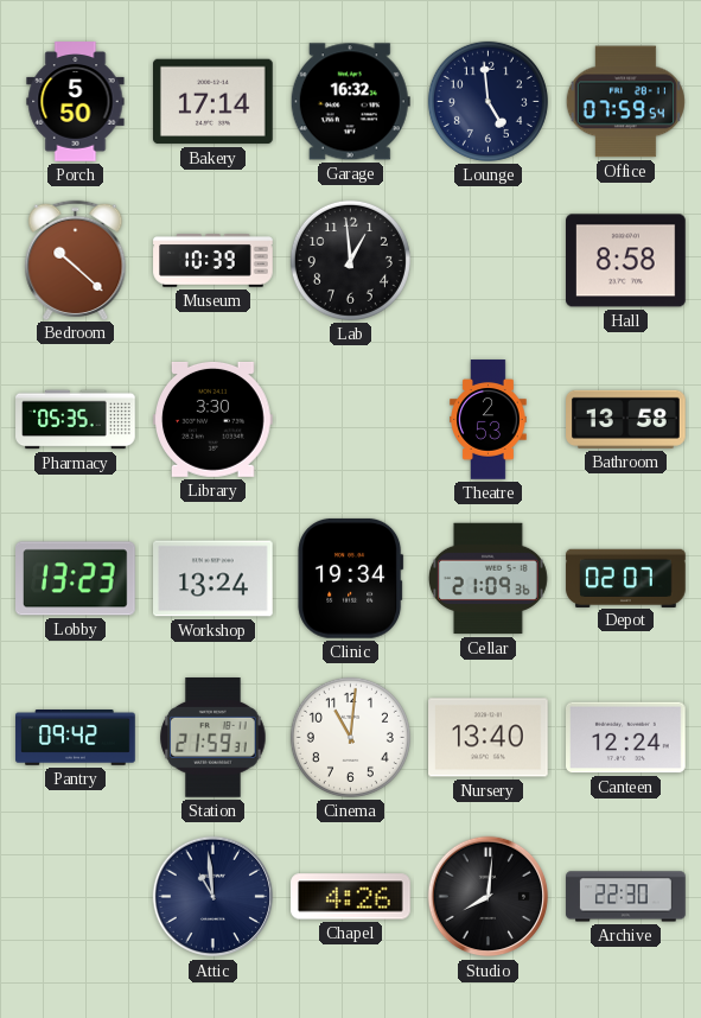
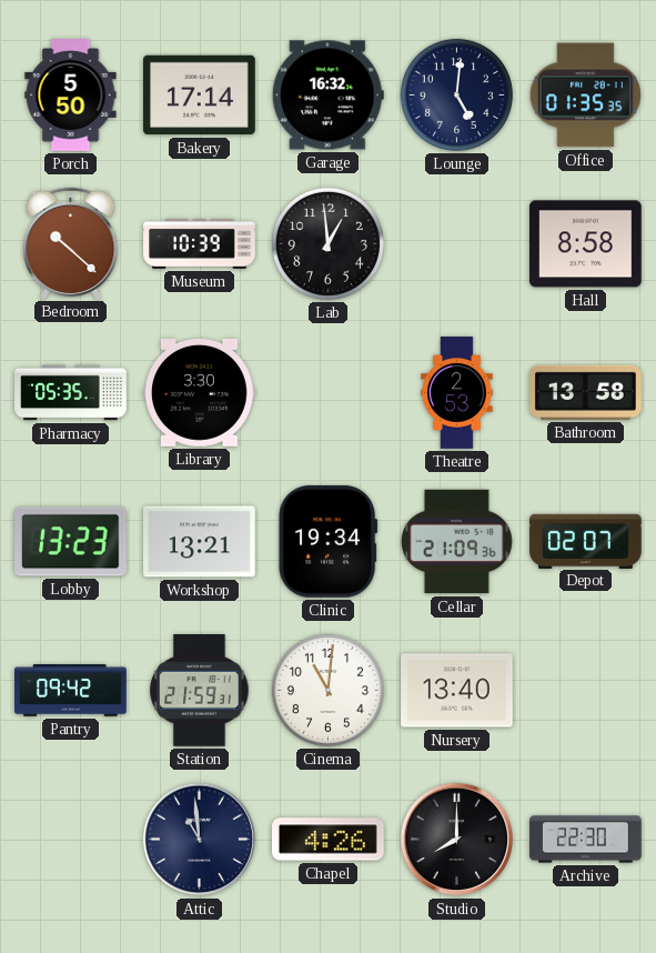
Lounge: 4:59 -> 5:01
Office: 07:59 -> 01:35
Workshop: 13:24 -> 13:21
Canteen: 12:24 -> none
Studio: 8:01 -> 8:00
